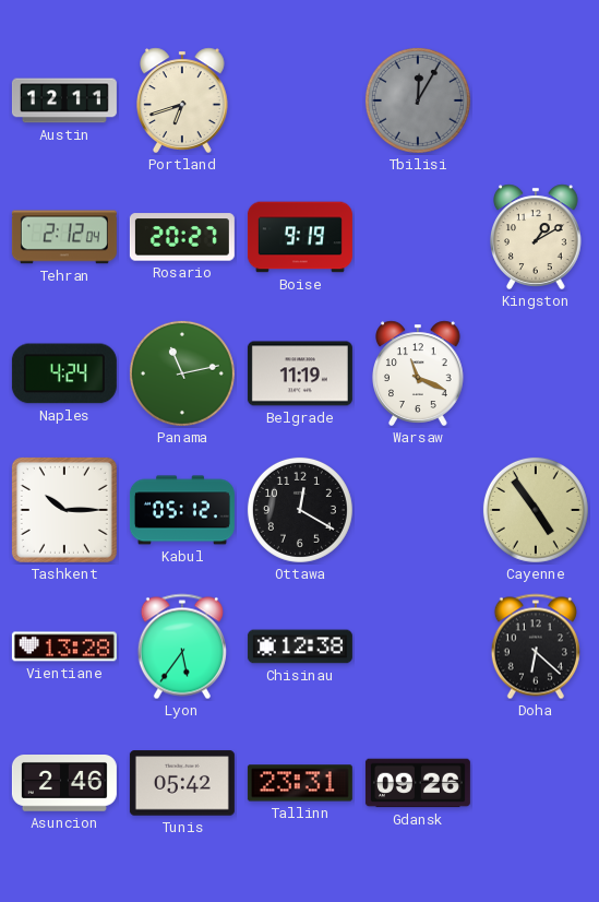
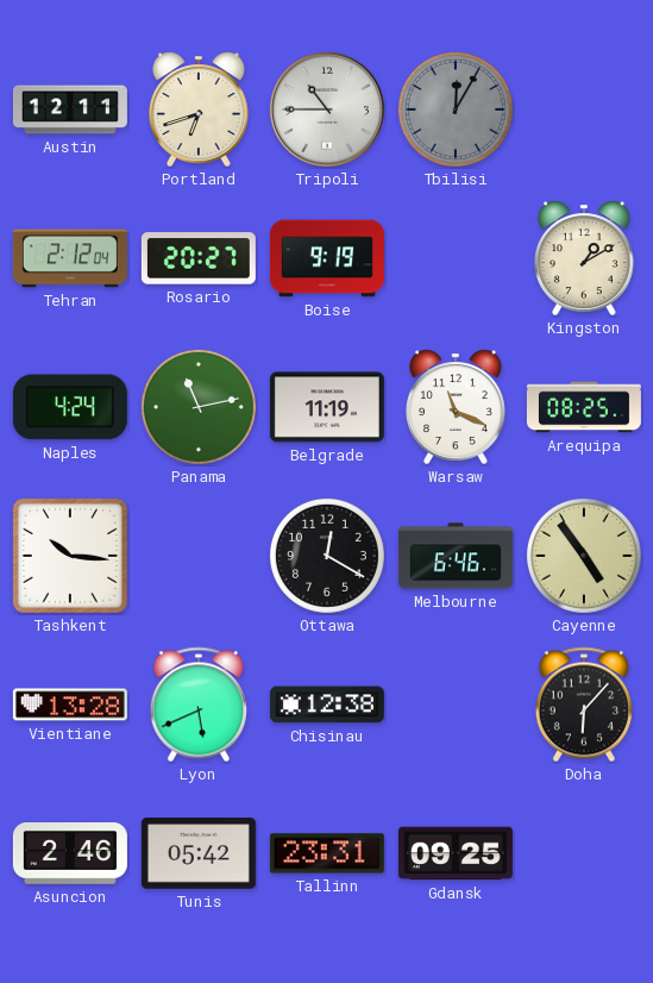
Tripoli: none -> 10:45
Arequipa: none -> 08:25
Tashkent: 10:15 -> 10:16
Kabul: 05:12 -> none
Melbourne: none -> 6:46
Lyon: 5:36 -> 5:41
Doha: 6:22 -> 6:07
Gdansk: 09:26 -> 09:25
